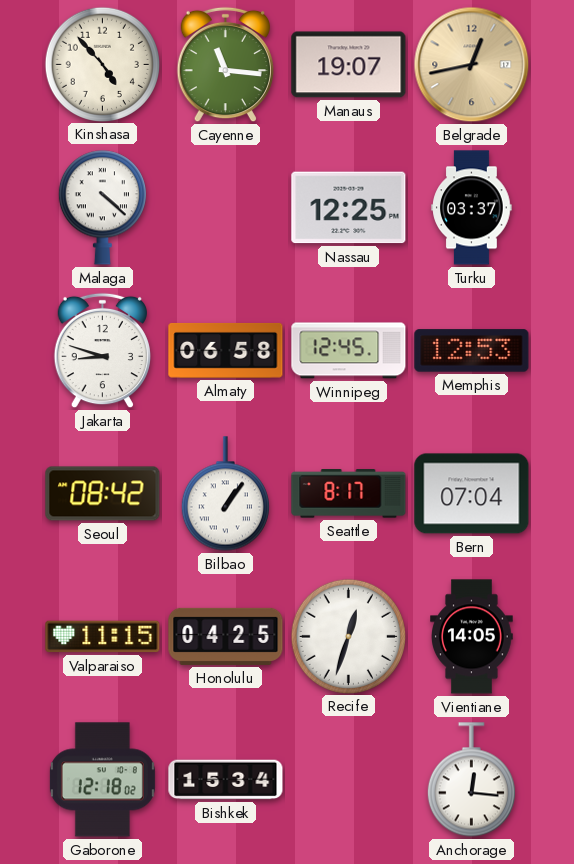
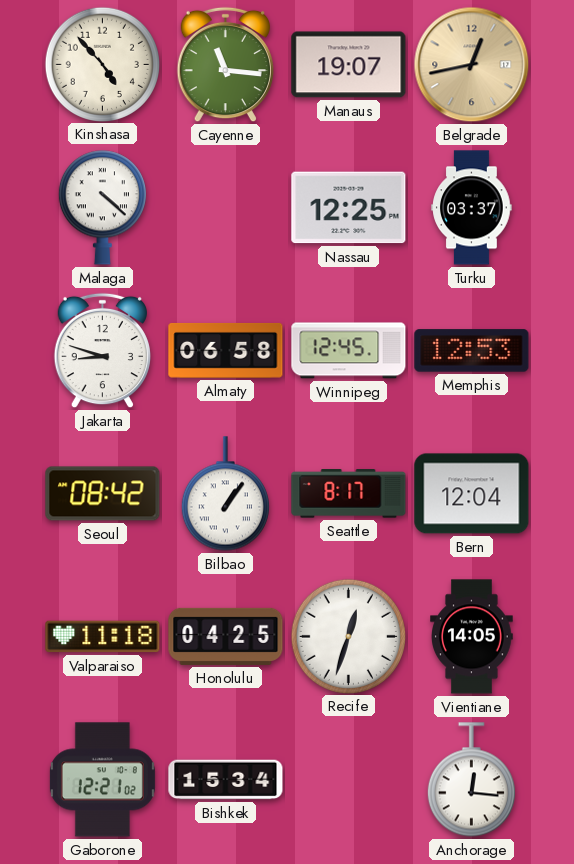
Bern: 07:04 -> 12:04
Valparaiso: 11:15 -> 11:18
Gaborone: 12:18 -> 12:21
